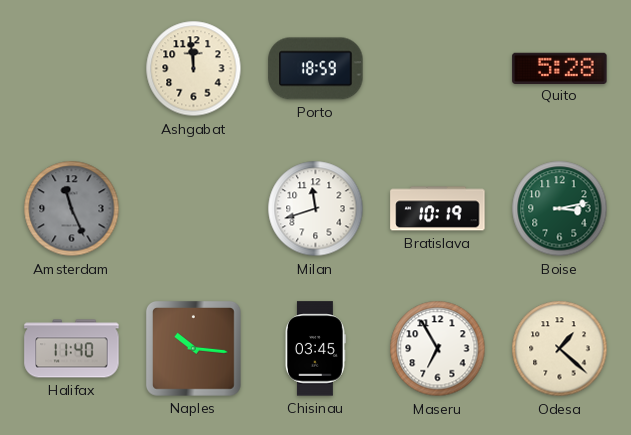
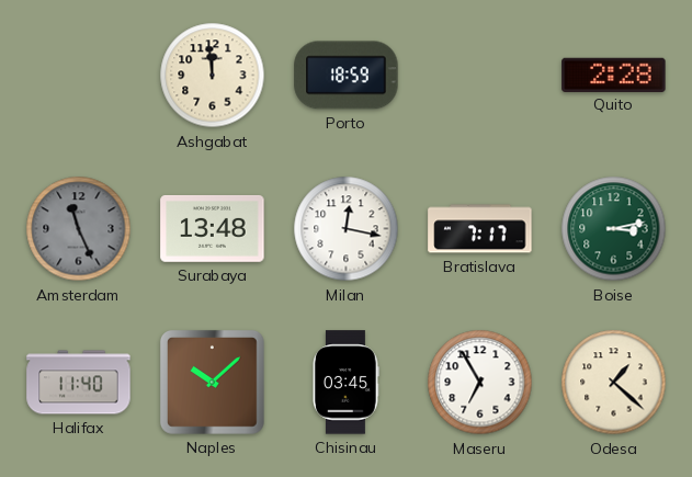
Quito: 5:28 -> 2:28
Surabaya: none -> 13:48
Milan: 11:42 -> 12:17
Bratislava: 10:19 -> 7:17
Naples: 10:16 -> 10:08
